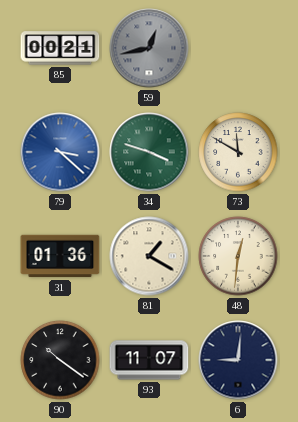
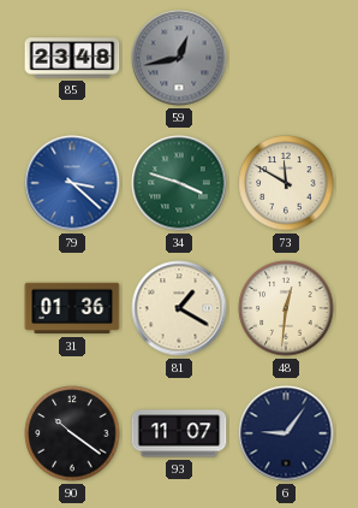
85: 00:21 -> 23:48
6: 9:01 -> 9:06
